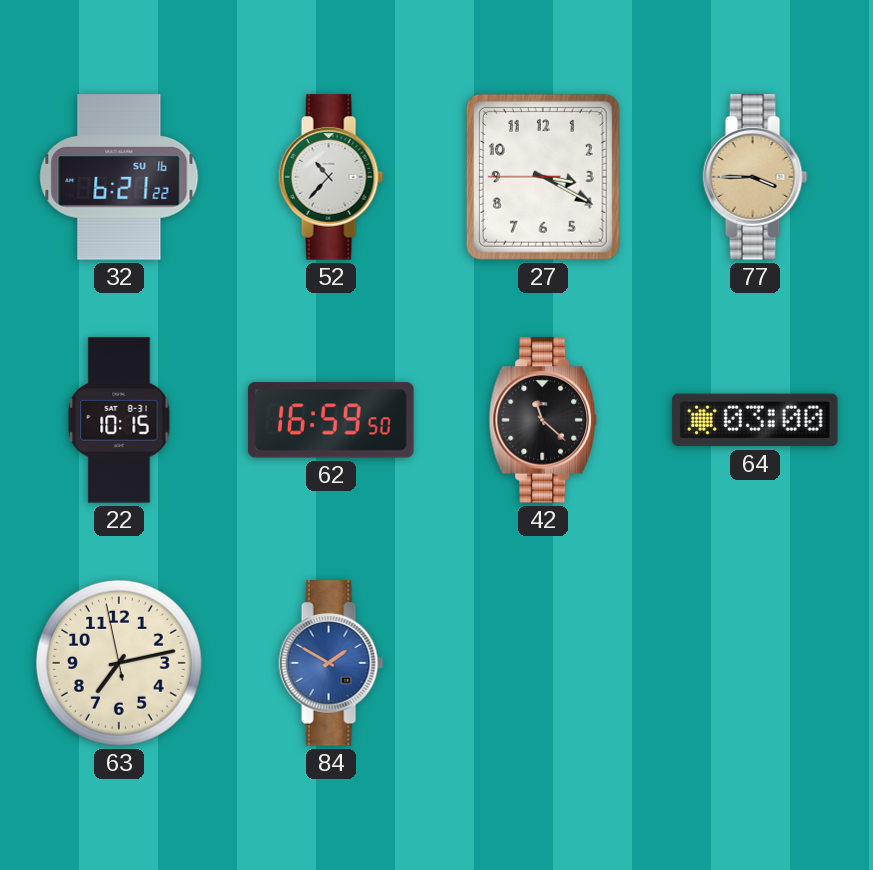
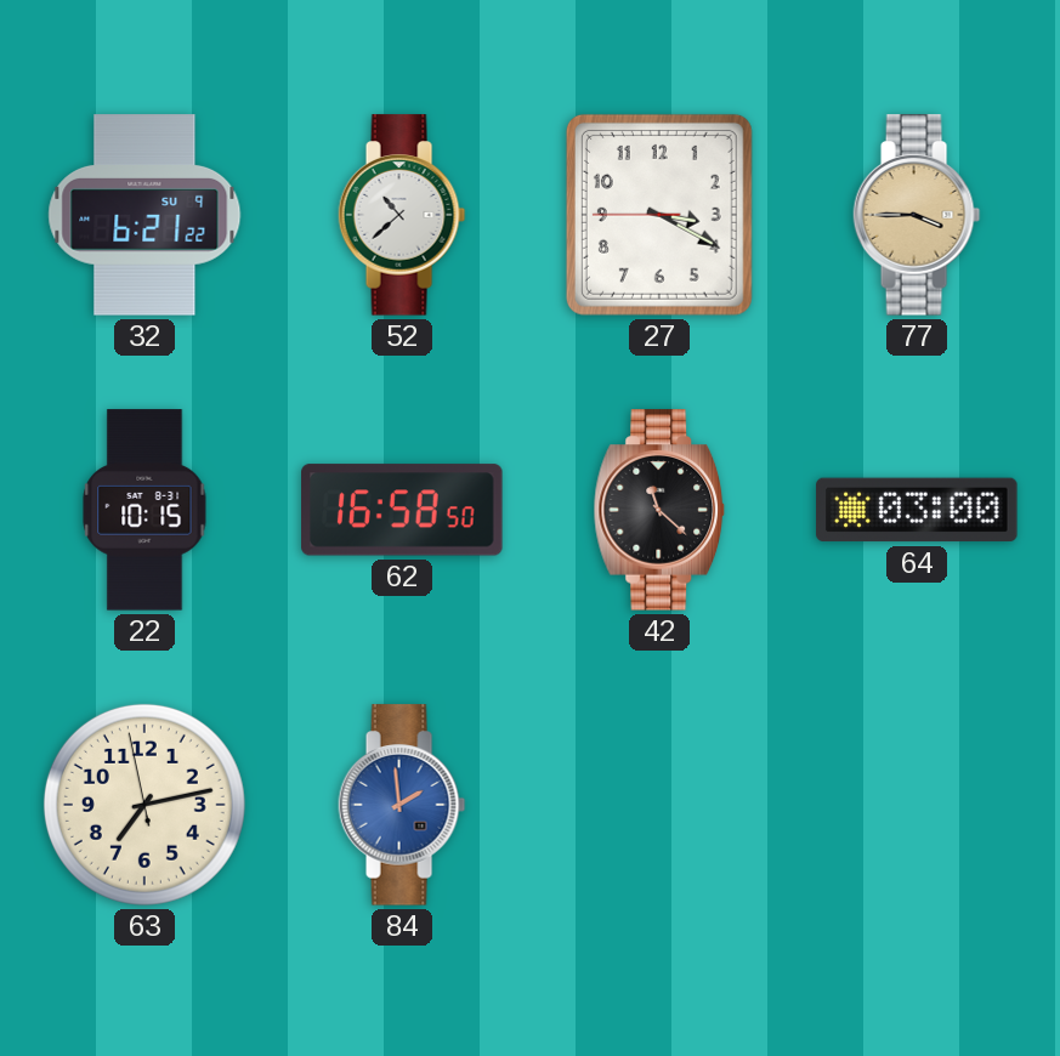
32 date: SU 16 -> SU 9
52: 10:37 -> 10:38
62: 16:59 -> 16:58
84: 1:50 -> 1:59
